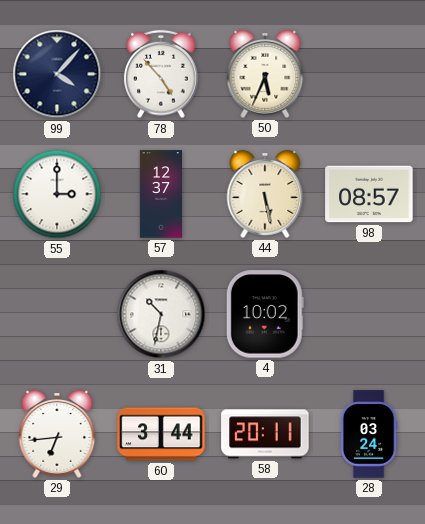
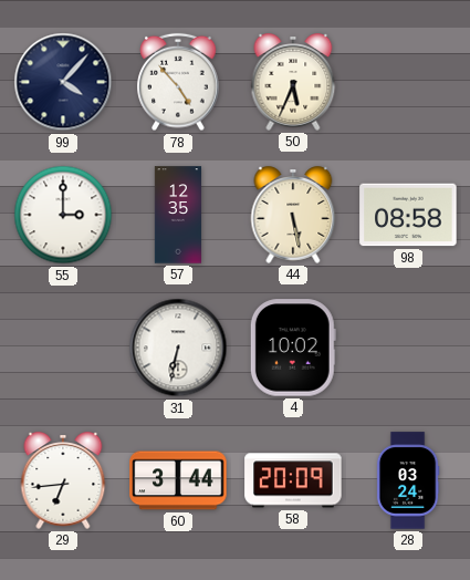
57: 12:37 -> 12:35
98: 08:57 -> 08:58
31: 10:32 -> 6:32
58: 20:11 -> 20:09
